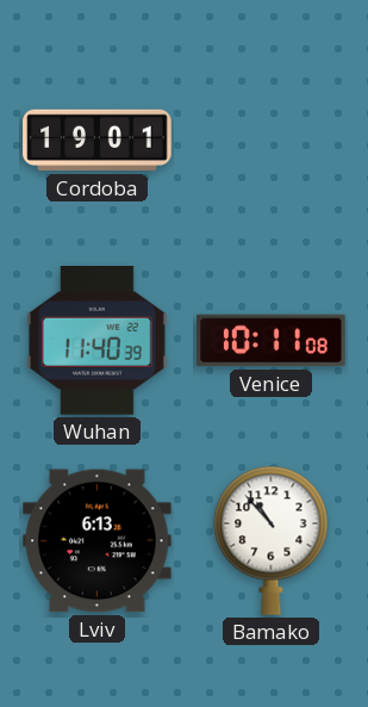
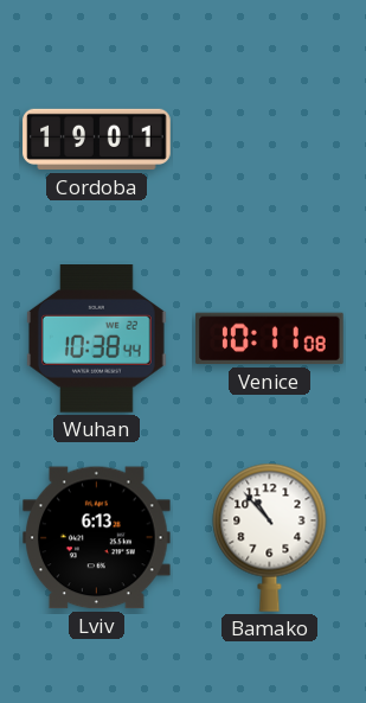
Wuhan: 11:40 -> 10:38
